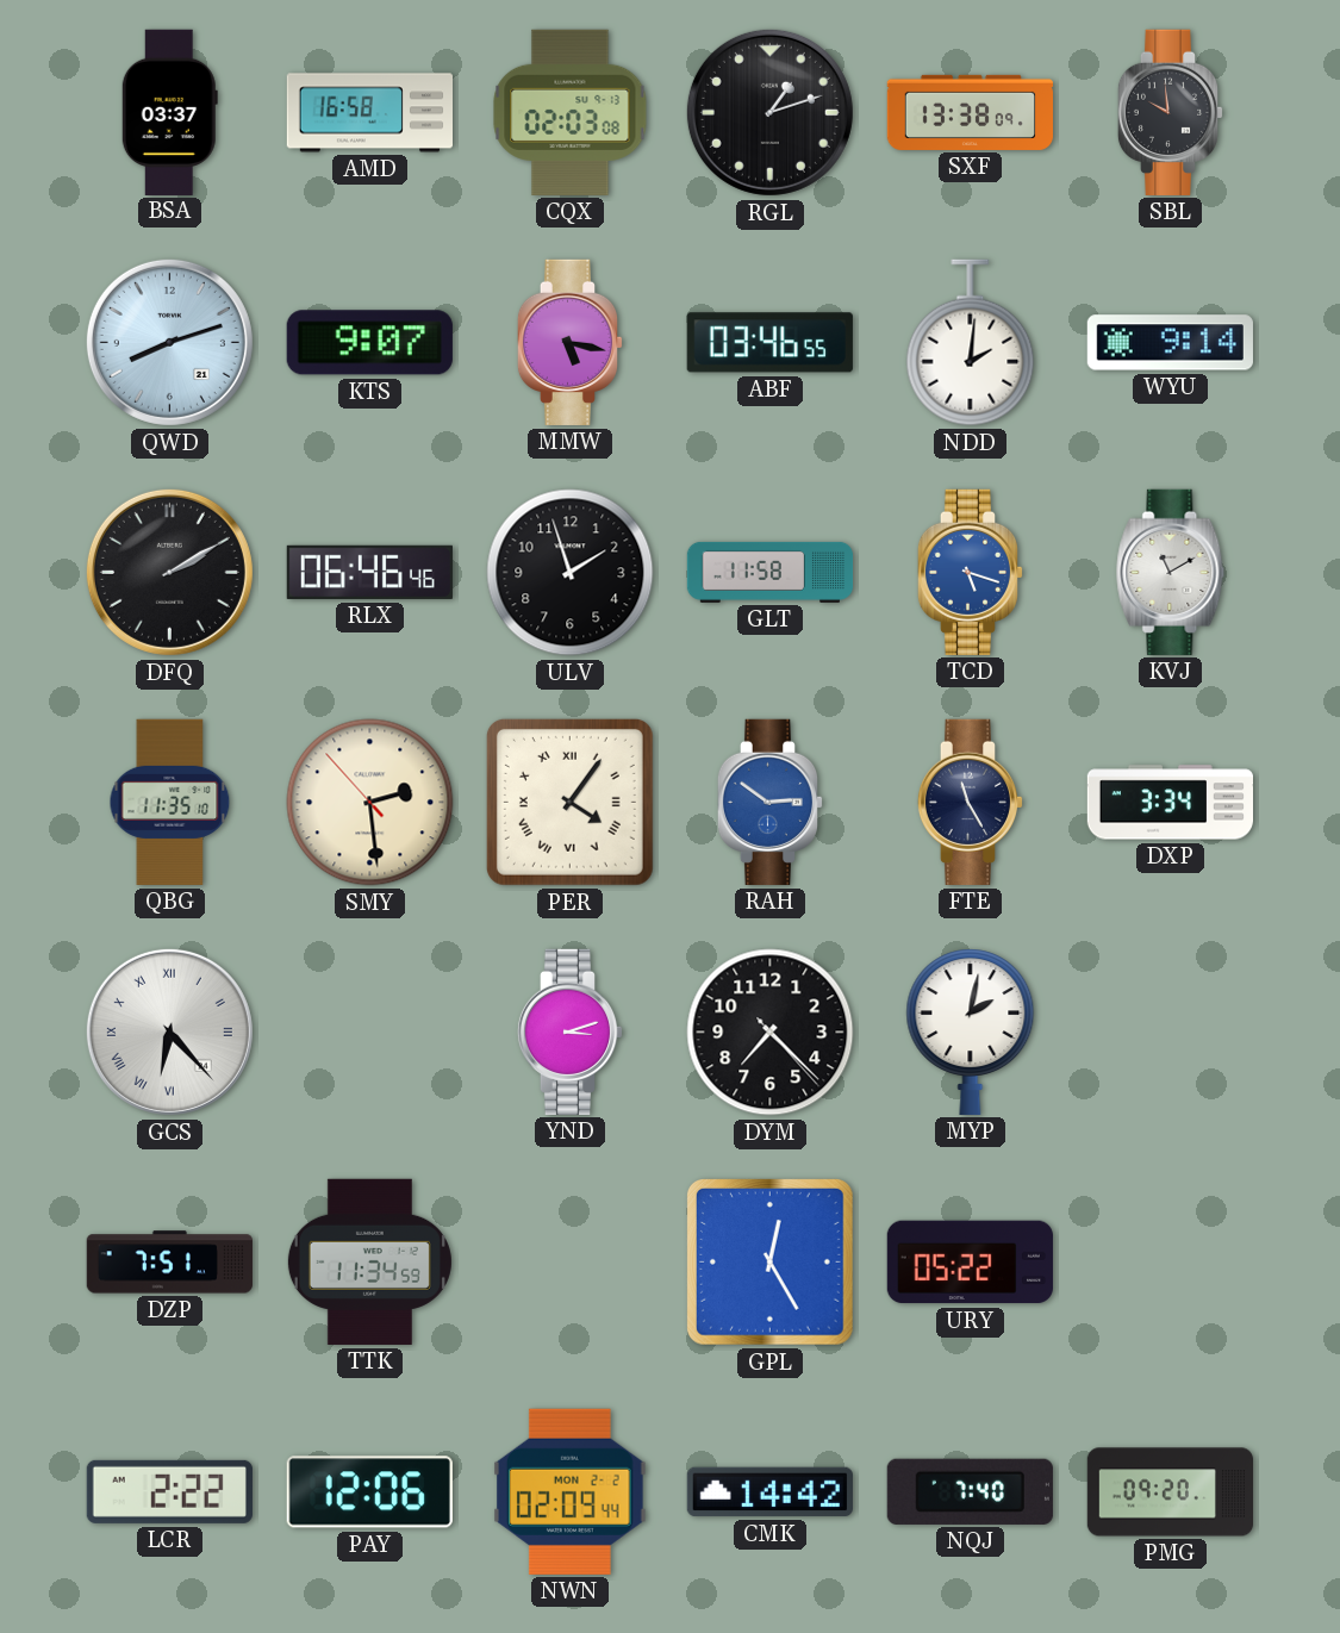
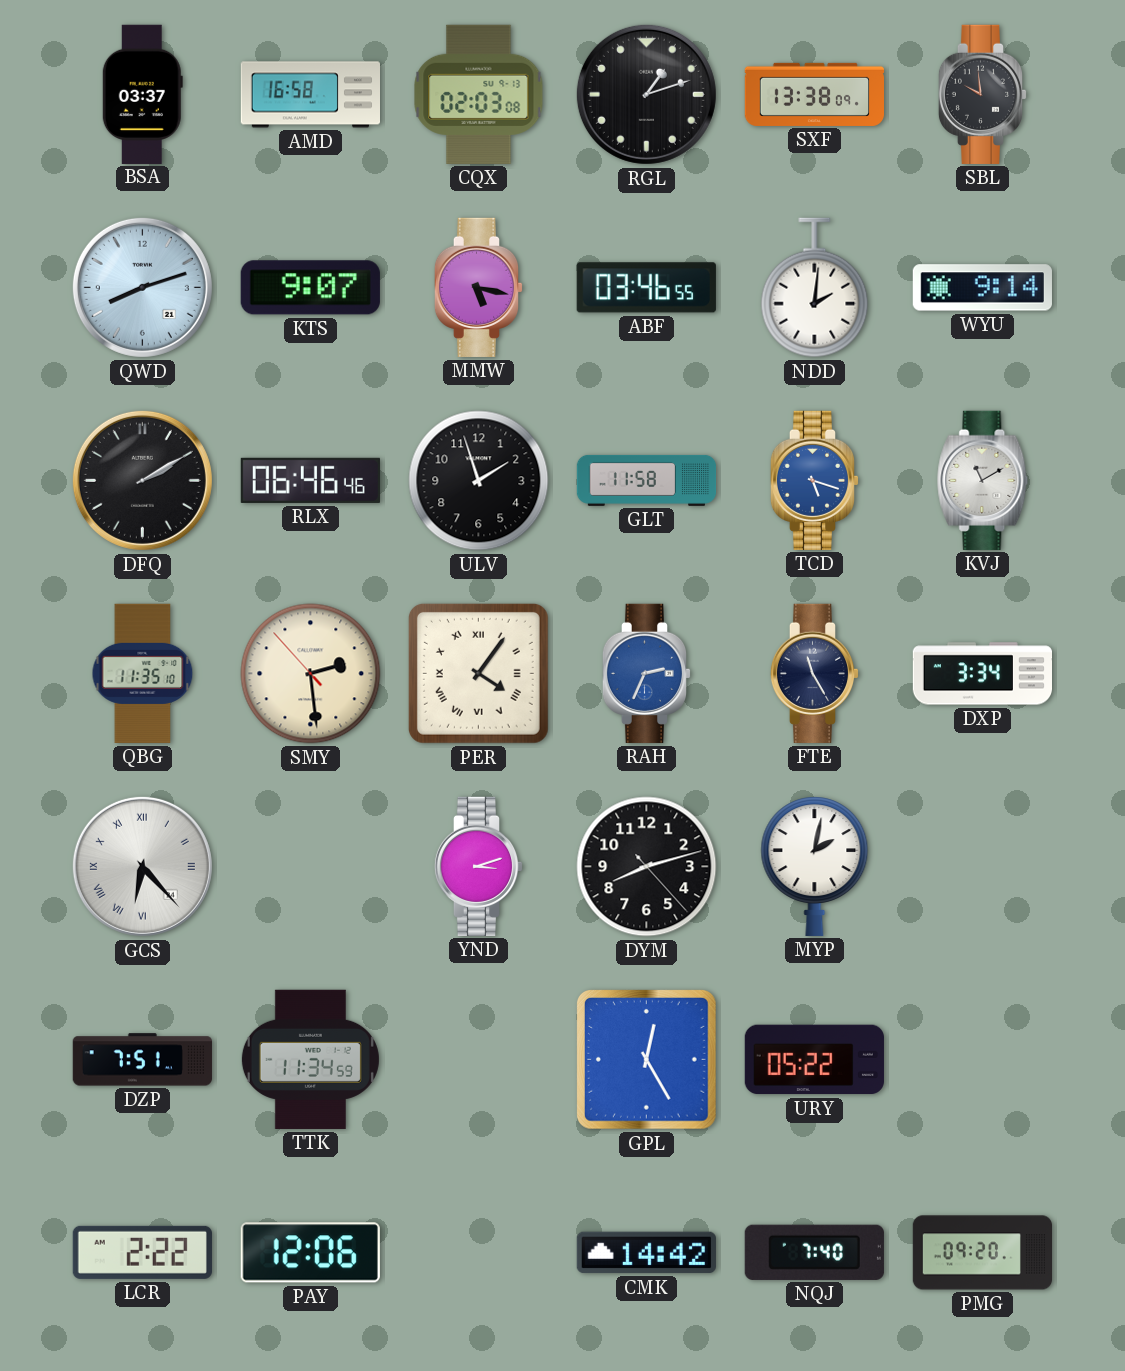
RAH: 2:51 -> 2:34
DYM: 7:22 -> 8:12
NWN: 02:09 -> none
